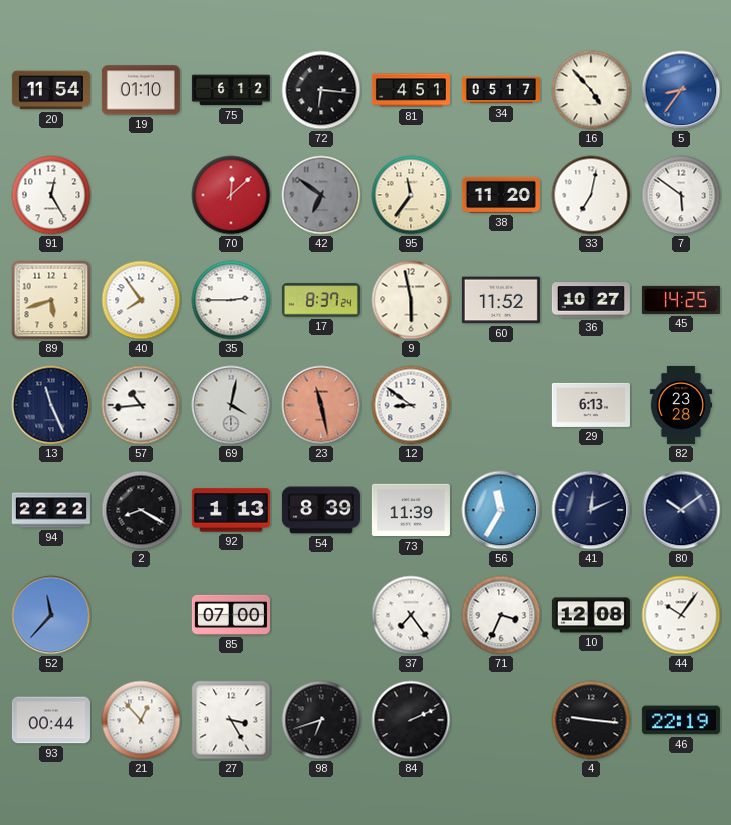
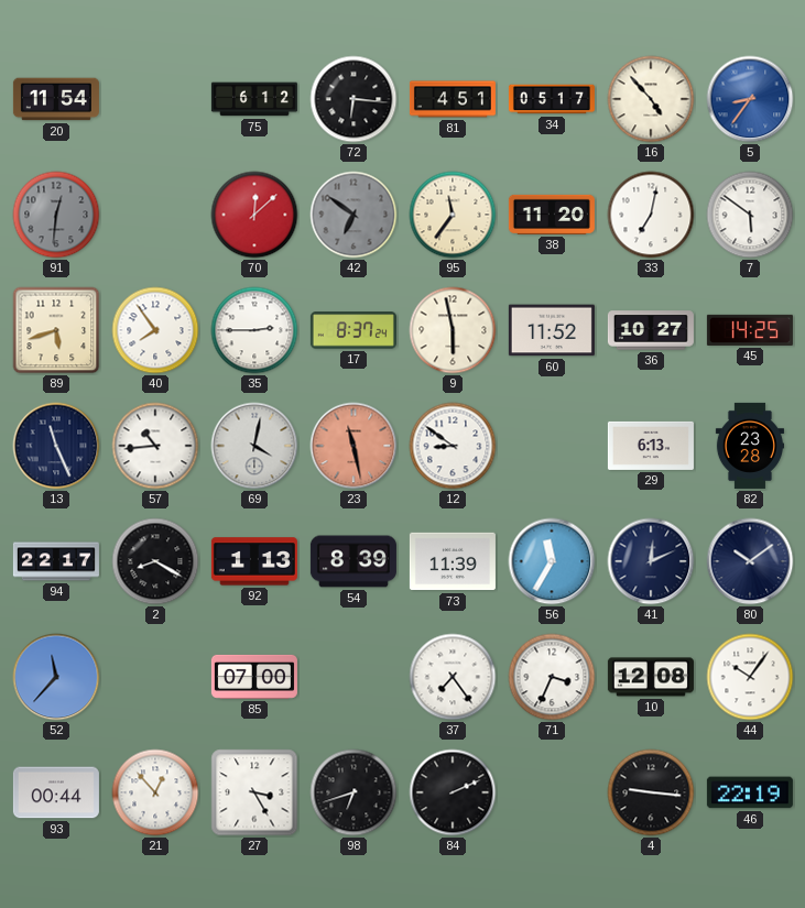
19: 01:10 -> none
91: 12:25 -> 12:31
91 dial: white -> grey
94: 22:22 -> 22:17
